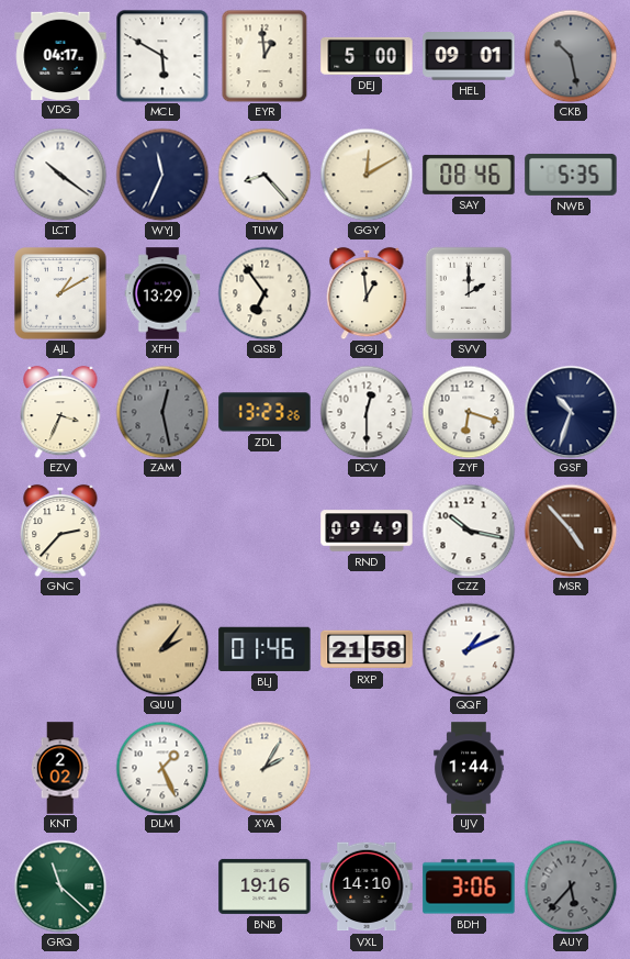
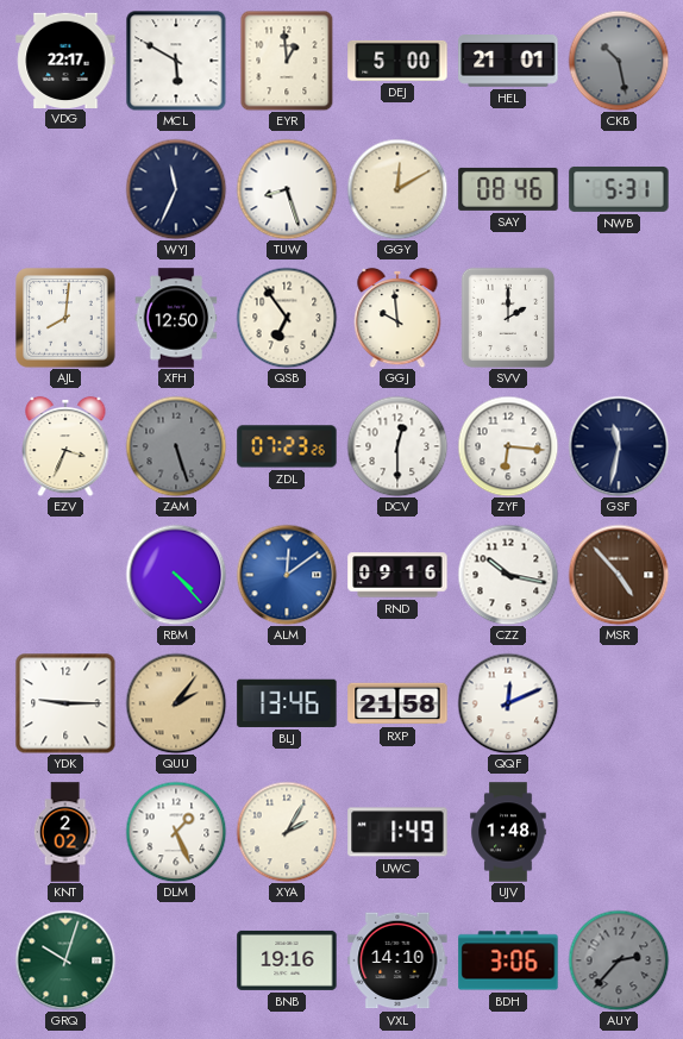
VDG: 04:17 -> 22:17
HEL: 09:01 -> 21:01
LCT: 10:21 -> none
TUW: 8:23 -> 8:27
NWB: 5:35 -> 5:31
AJL: 1:10 -> 8:01
XFH: 13:29 -> 12:50
GGJ: 12:59 -> 9:59
ZAM: 12:28 -> 5:27
ZDL: 13:23 -> 07:23
ZYF: 6:18 -> 6:16
GSF: 10:33 -> 11:32
GNC: 2:37 -> none
RBM: none -> 4:23
ALM: none -> 12:09
RND: 09:49 -> 09:16
YDK: none -> 9:15
BLJ: 01:46 -> 13:46
QQF: 1:11 -> 12:11
UWC: none -> 1:49
UJV: 1:44 -> 1:48
GRQ: 11:22 -> 10:03
AUY: 5:37 -> 2:37
